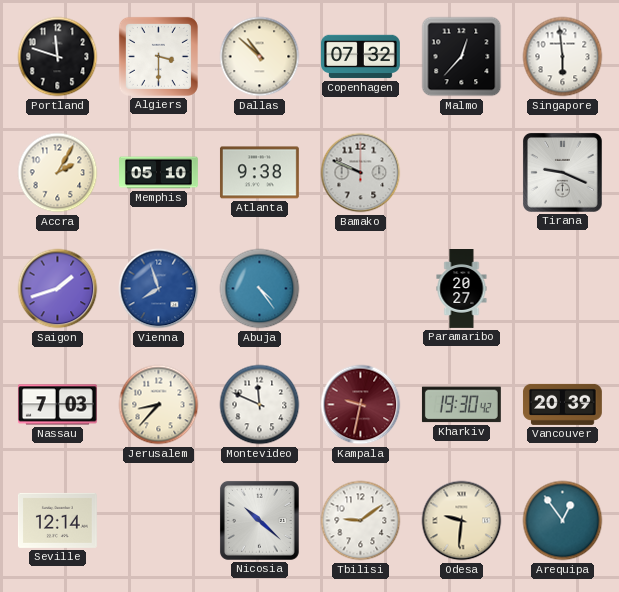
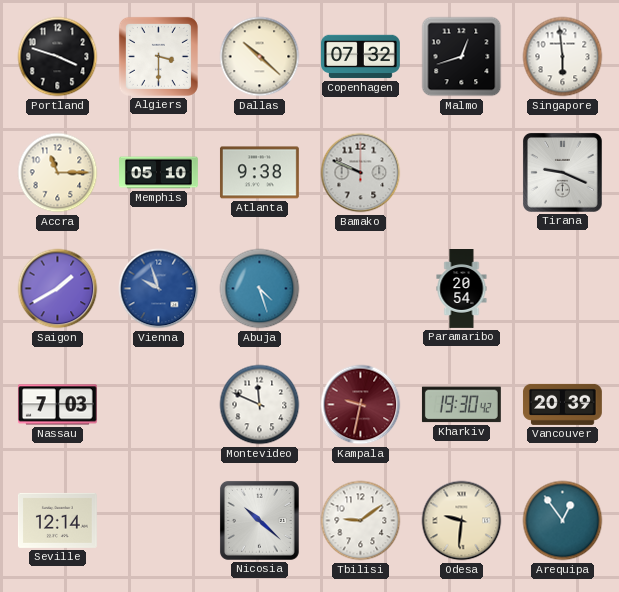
Portland: 11:48 -> 3:48
Dallas: 10:52 -> 10:22
Malmo: 12:37 -> 12:42
Accra: 2:05 -> 11:15
Saigon: 1:42 -> 1:40
Vienna: 7:57 -> 9:57
Abuja: 4:24 -> 4:27
Paramaribo: 20:27 -> 20:54
Jerusalem: 8:37 -> none
